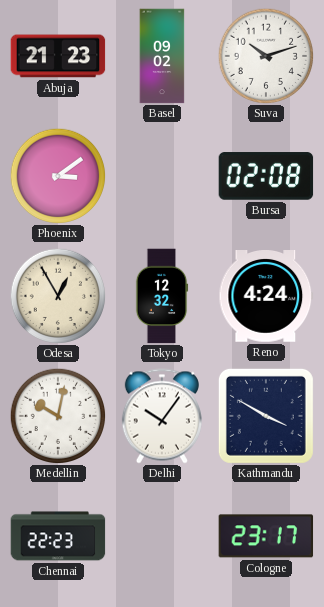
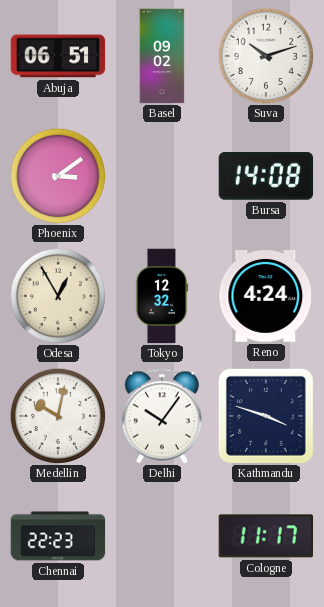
Abuja: 21:23 -> 06:51
Bursa: 02:08 -> 14:08
Kathmandu: 3:50 -> 3:48
Cologne: 23:17 -> 11:17
